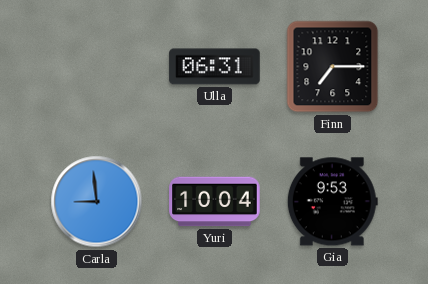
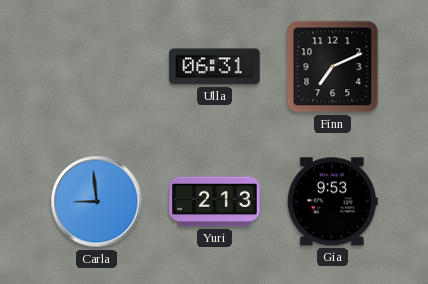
Finn: 7:15 -> 7:11
Yuri: 10:04 -> 2:13
